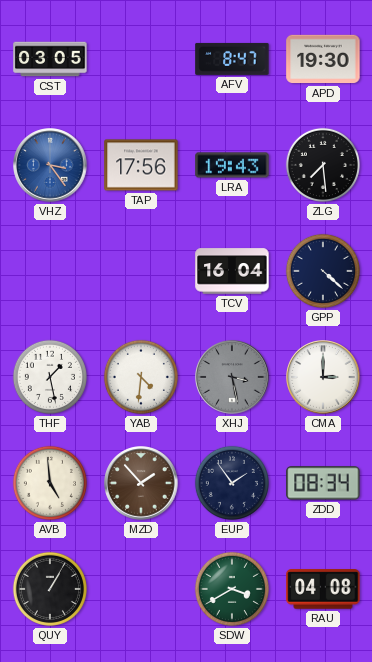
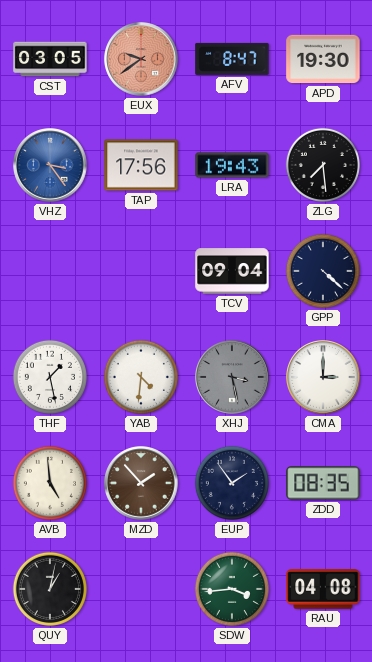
EUX: none -> 9:39
TCV: 16:04 -> 09:04
ZDD: 08:34 -> 08:35
QUY: 1:05 -> 1:02
SDW: 3:40 -> 3:44
